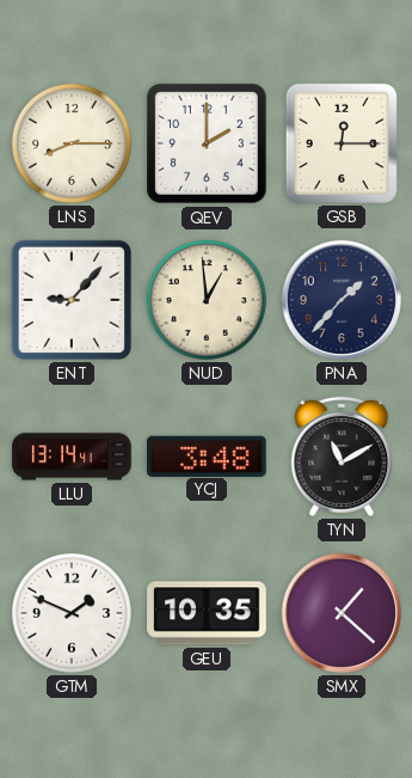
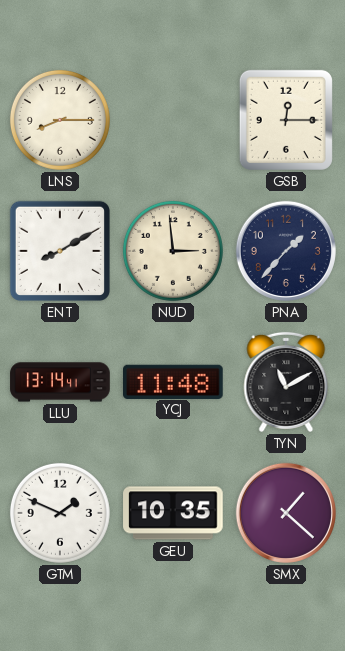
QEV: 2:00 -> none
ENT: 9:07 -> 8:10
NUD: 12:59 -> 2:59
YCJ: 3:48 -> 11:48
